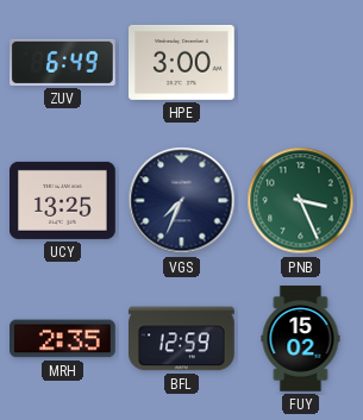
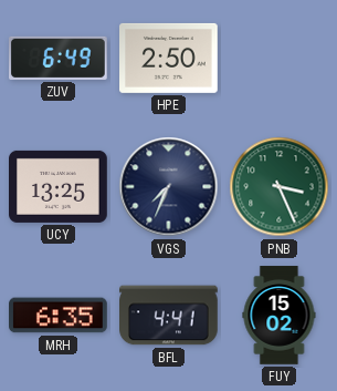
HPE: 3:00 -> 2:50
MRH: 2:35 -> 6:35
BFL: 12:59 -> 4:41
